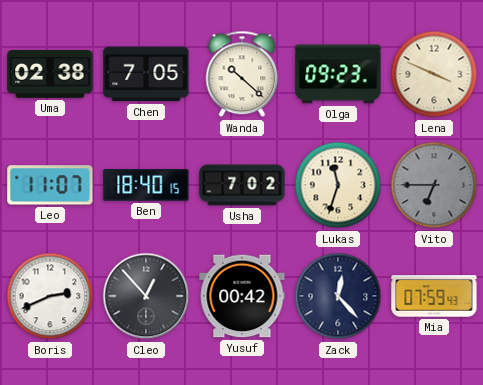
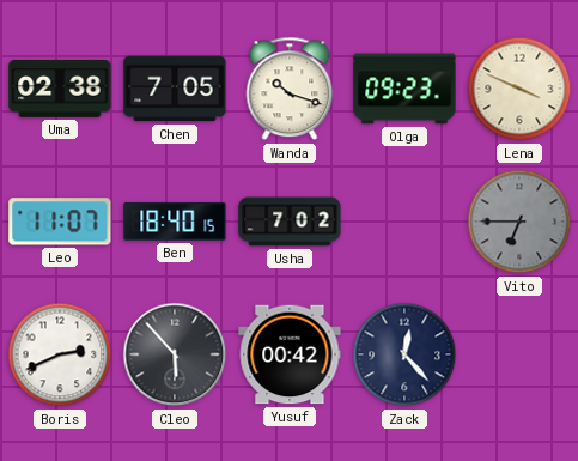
Wanda: 10:22 -> 10:18
Lukas: 11:33 -> none
Cleo: 12:53 -> 5:53
Mia: 07:59 -> none
